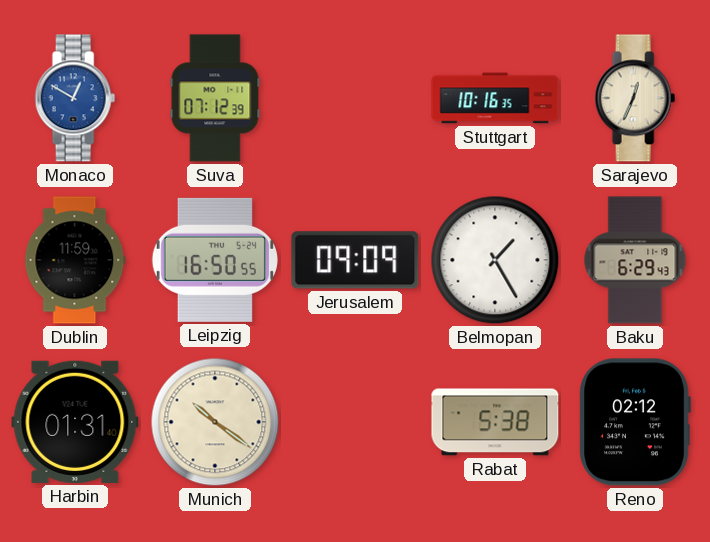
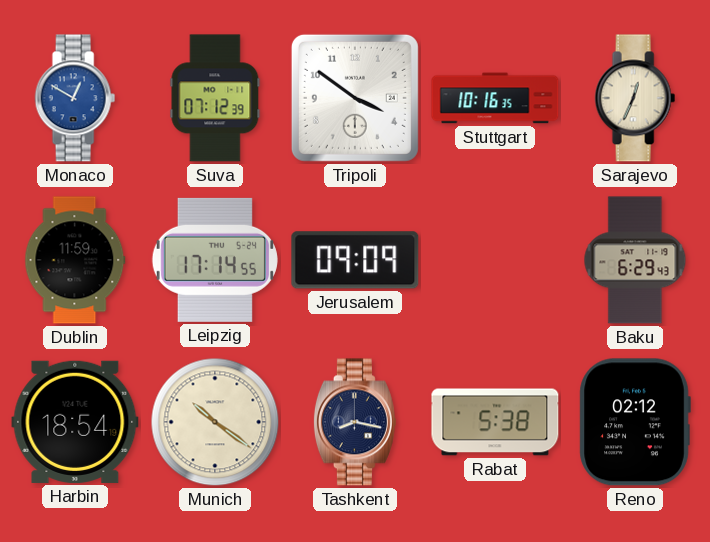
Tripoli: none -> 3:51
Leipzig: 16:50 -> 17:14
Belmopan: 1:25 -> none
Harbin: 01:31 -> 18:54
Tashkent: none -> 8:17
